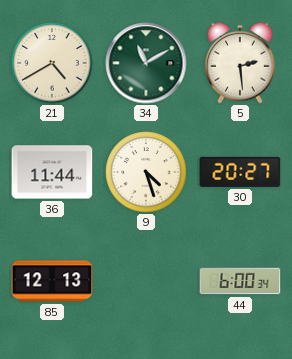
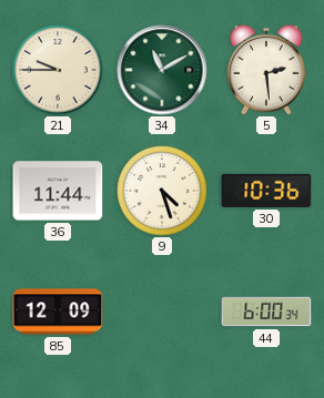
21: 4:40 -> 9:45
30: 20:27 -> 10:36
85: 12:13 -> 12:09
